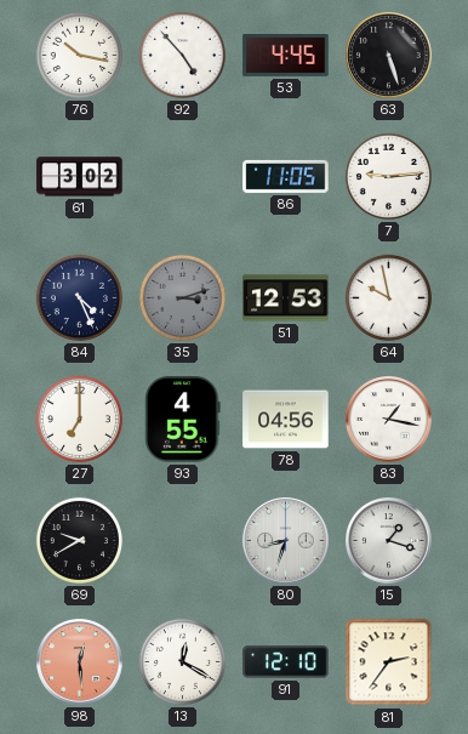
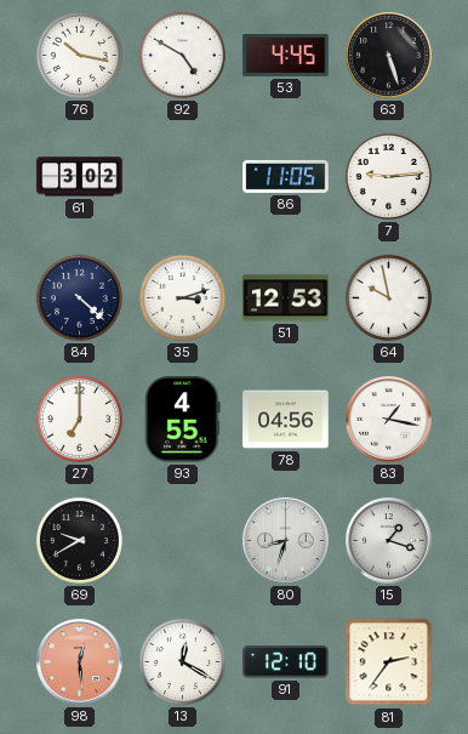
92: 4:53 -> 4:50
84: 4:26 -> 4:22
35 dial: grey -> white
